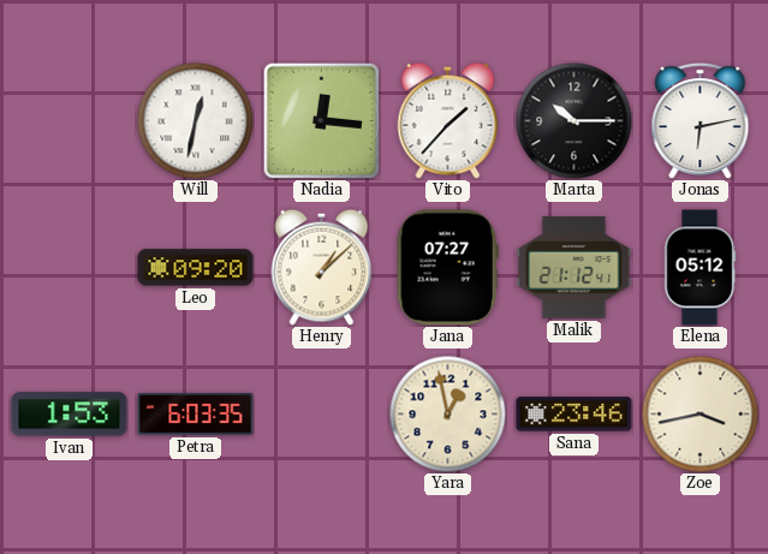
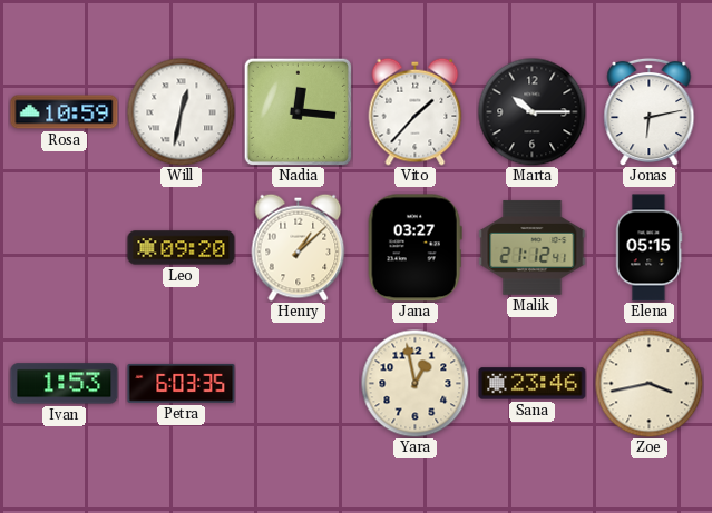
Rosa: none -> 10:59
Jana: 07:27 -> 03:27
Elena: 05:12 -> 05:15
